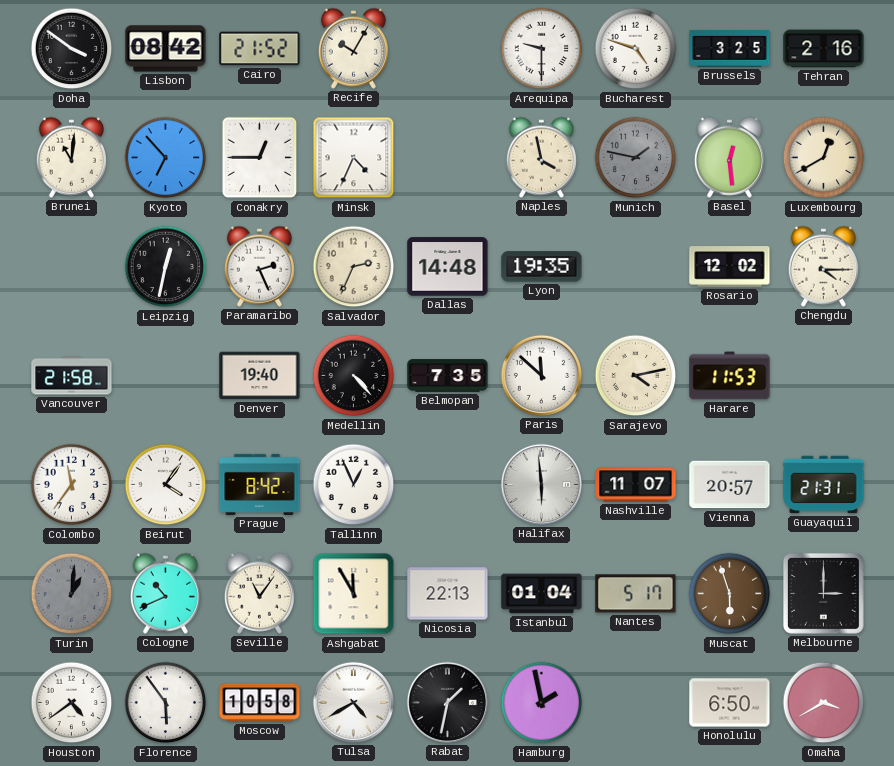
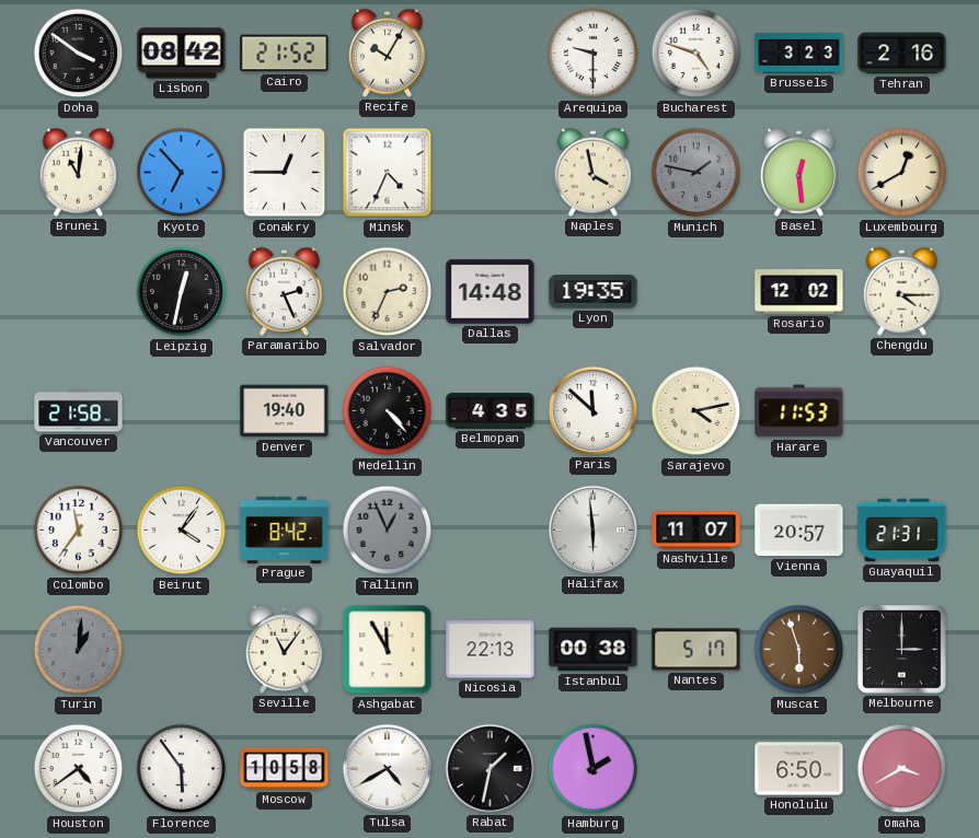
Brussels: 3:25 -> 3:23
Belmopan: 7:35 -> 4:35
Tallinn dial: white -> grey
Cologne: 10:41 -> none
Istanbul: 01:04 -> 00:38
